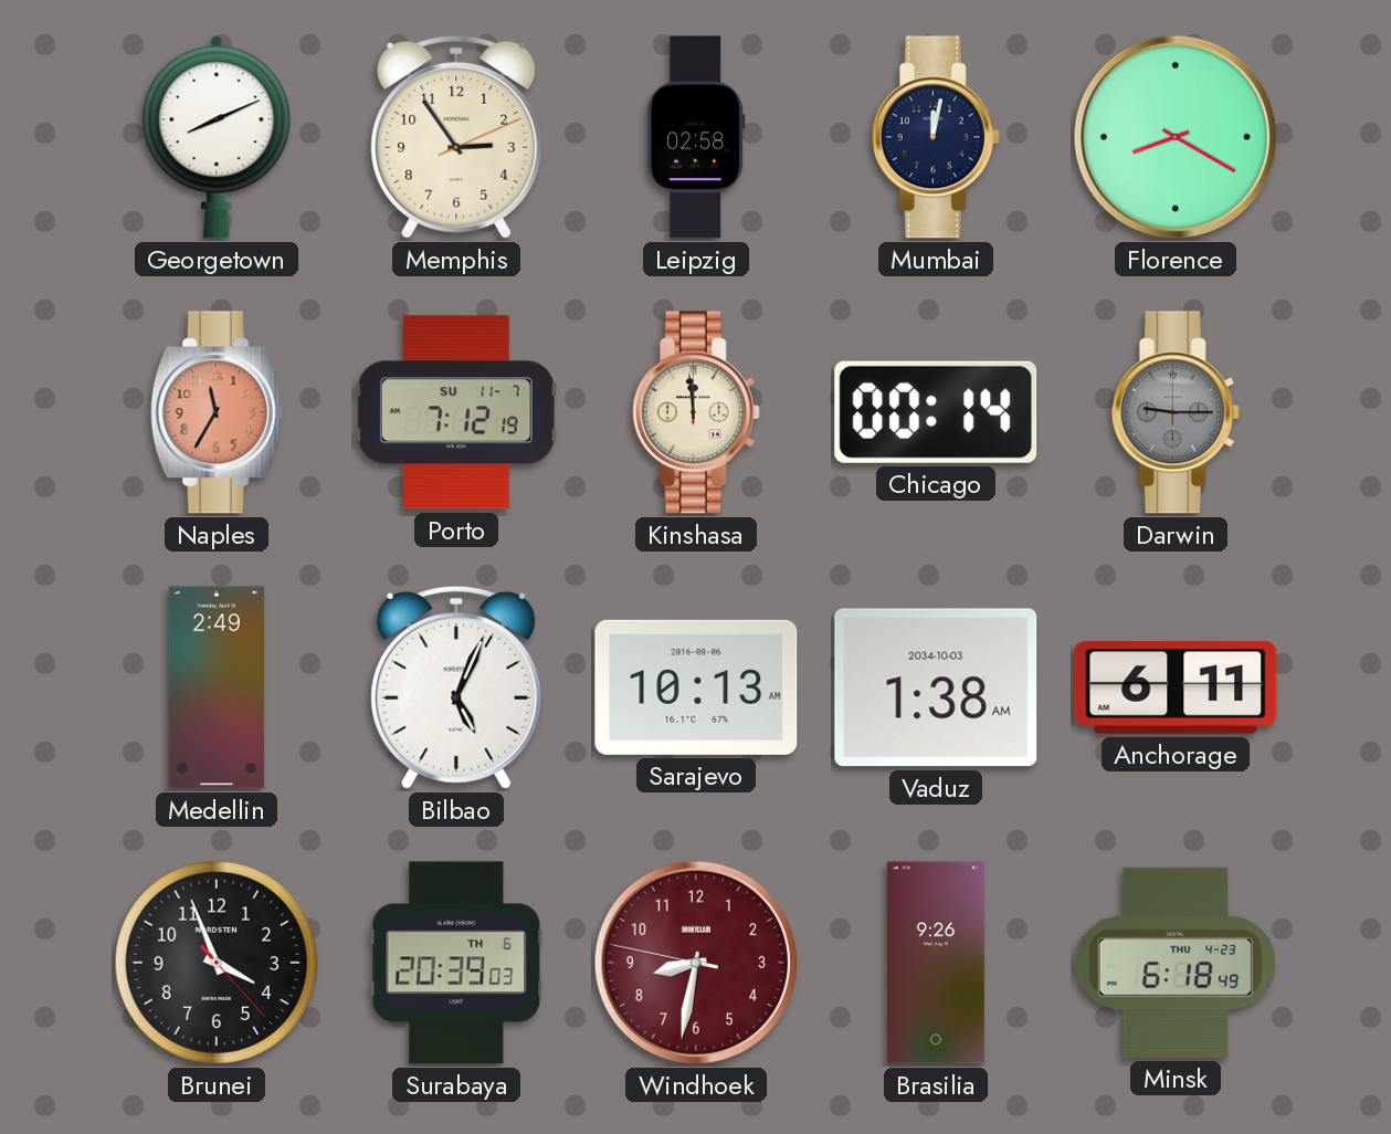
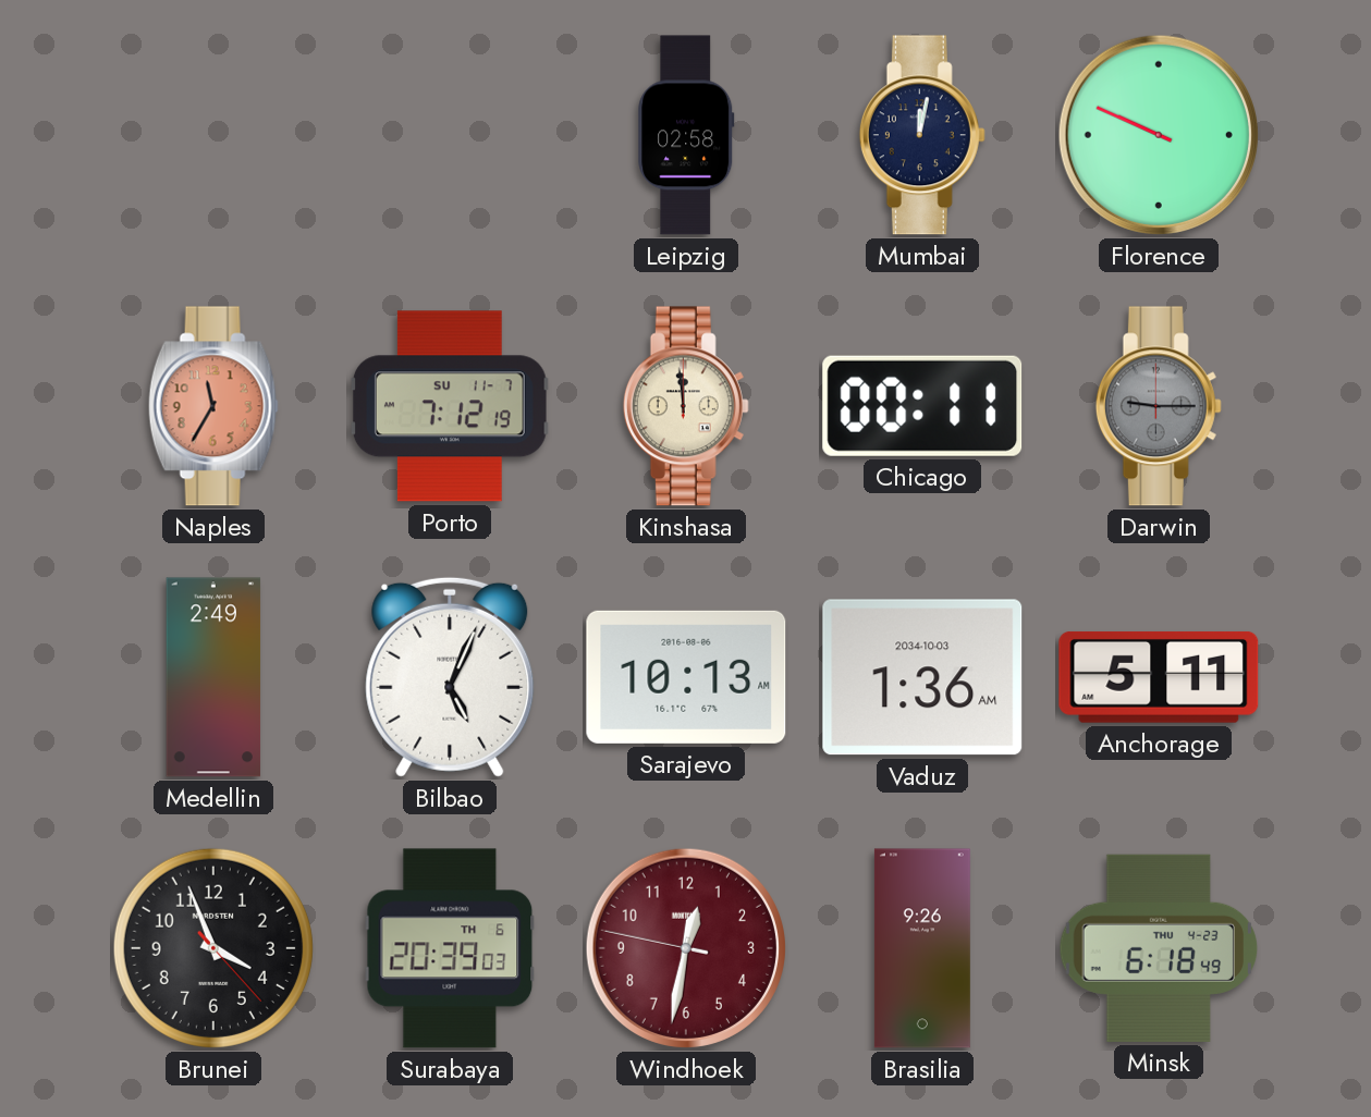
Georgetown: 8:11 -> none
Memphis: 2:54 -> none
Florence: 8:20 -> 9:49
Chicago: 00:14 -> 00:11
Vaduz: 1:38 -> 1:36
Anchorage: 6:11 -> 5:11
Windhoek: 8:31 -> 12:31
